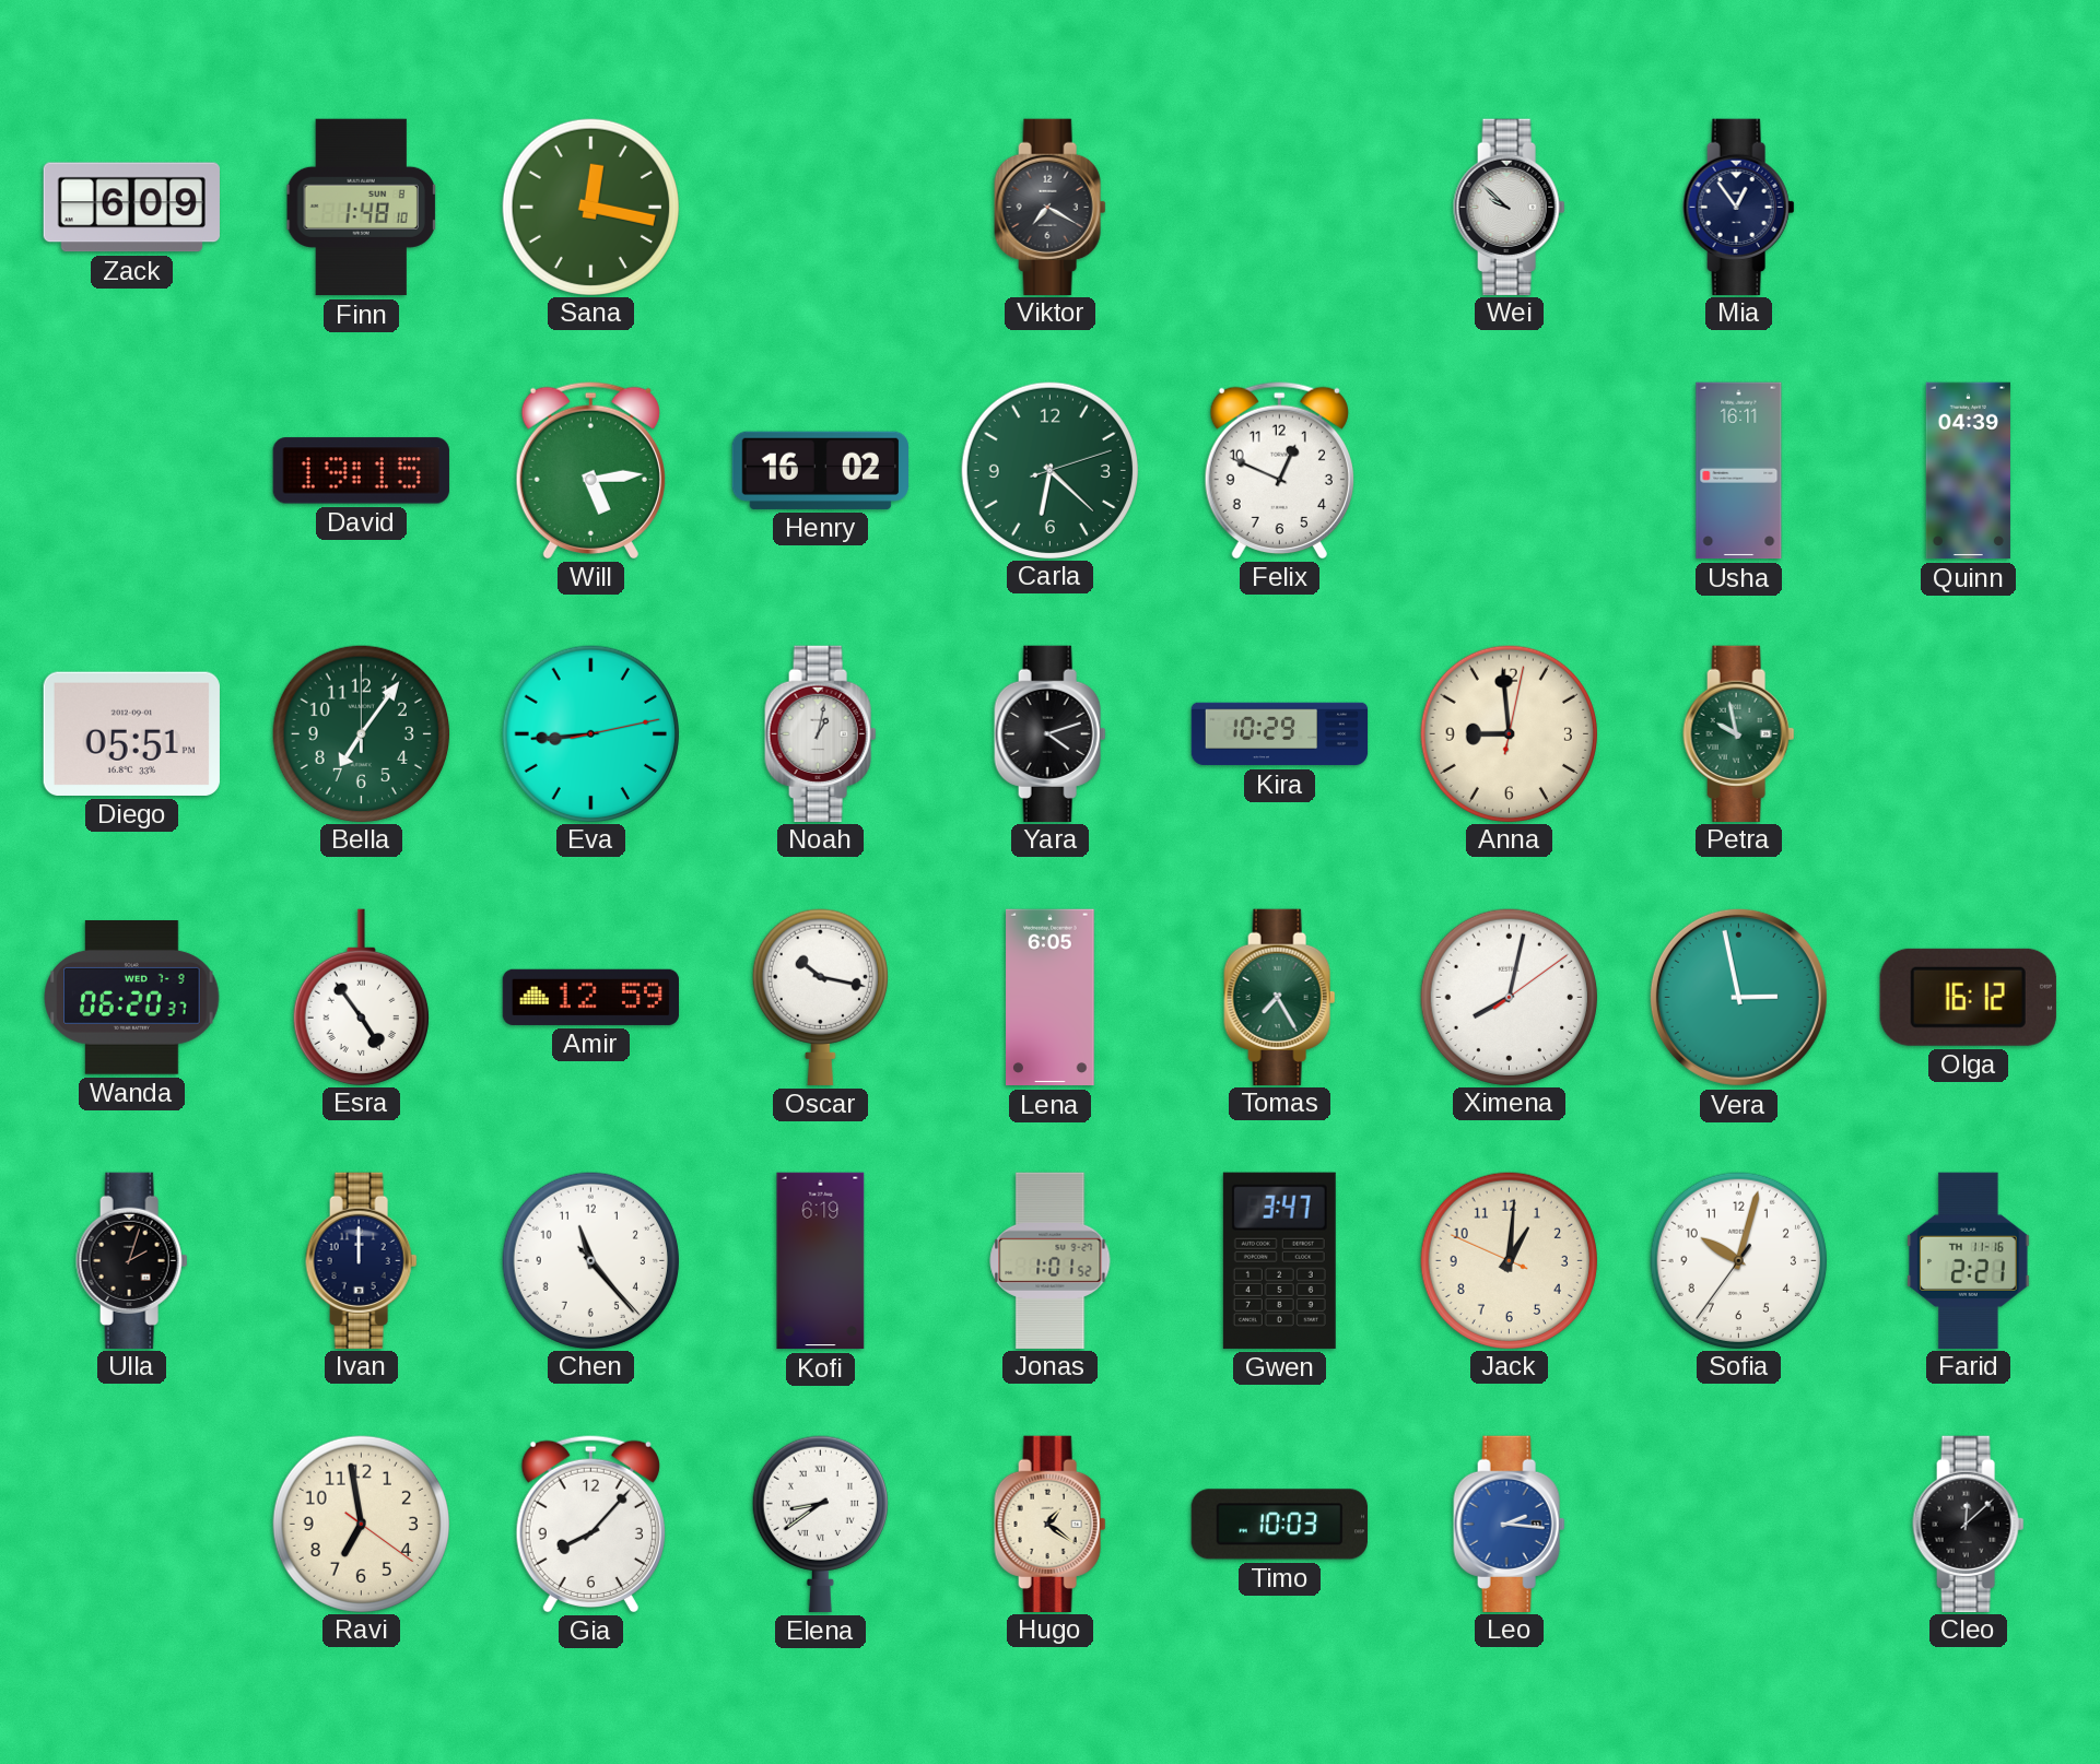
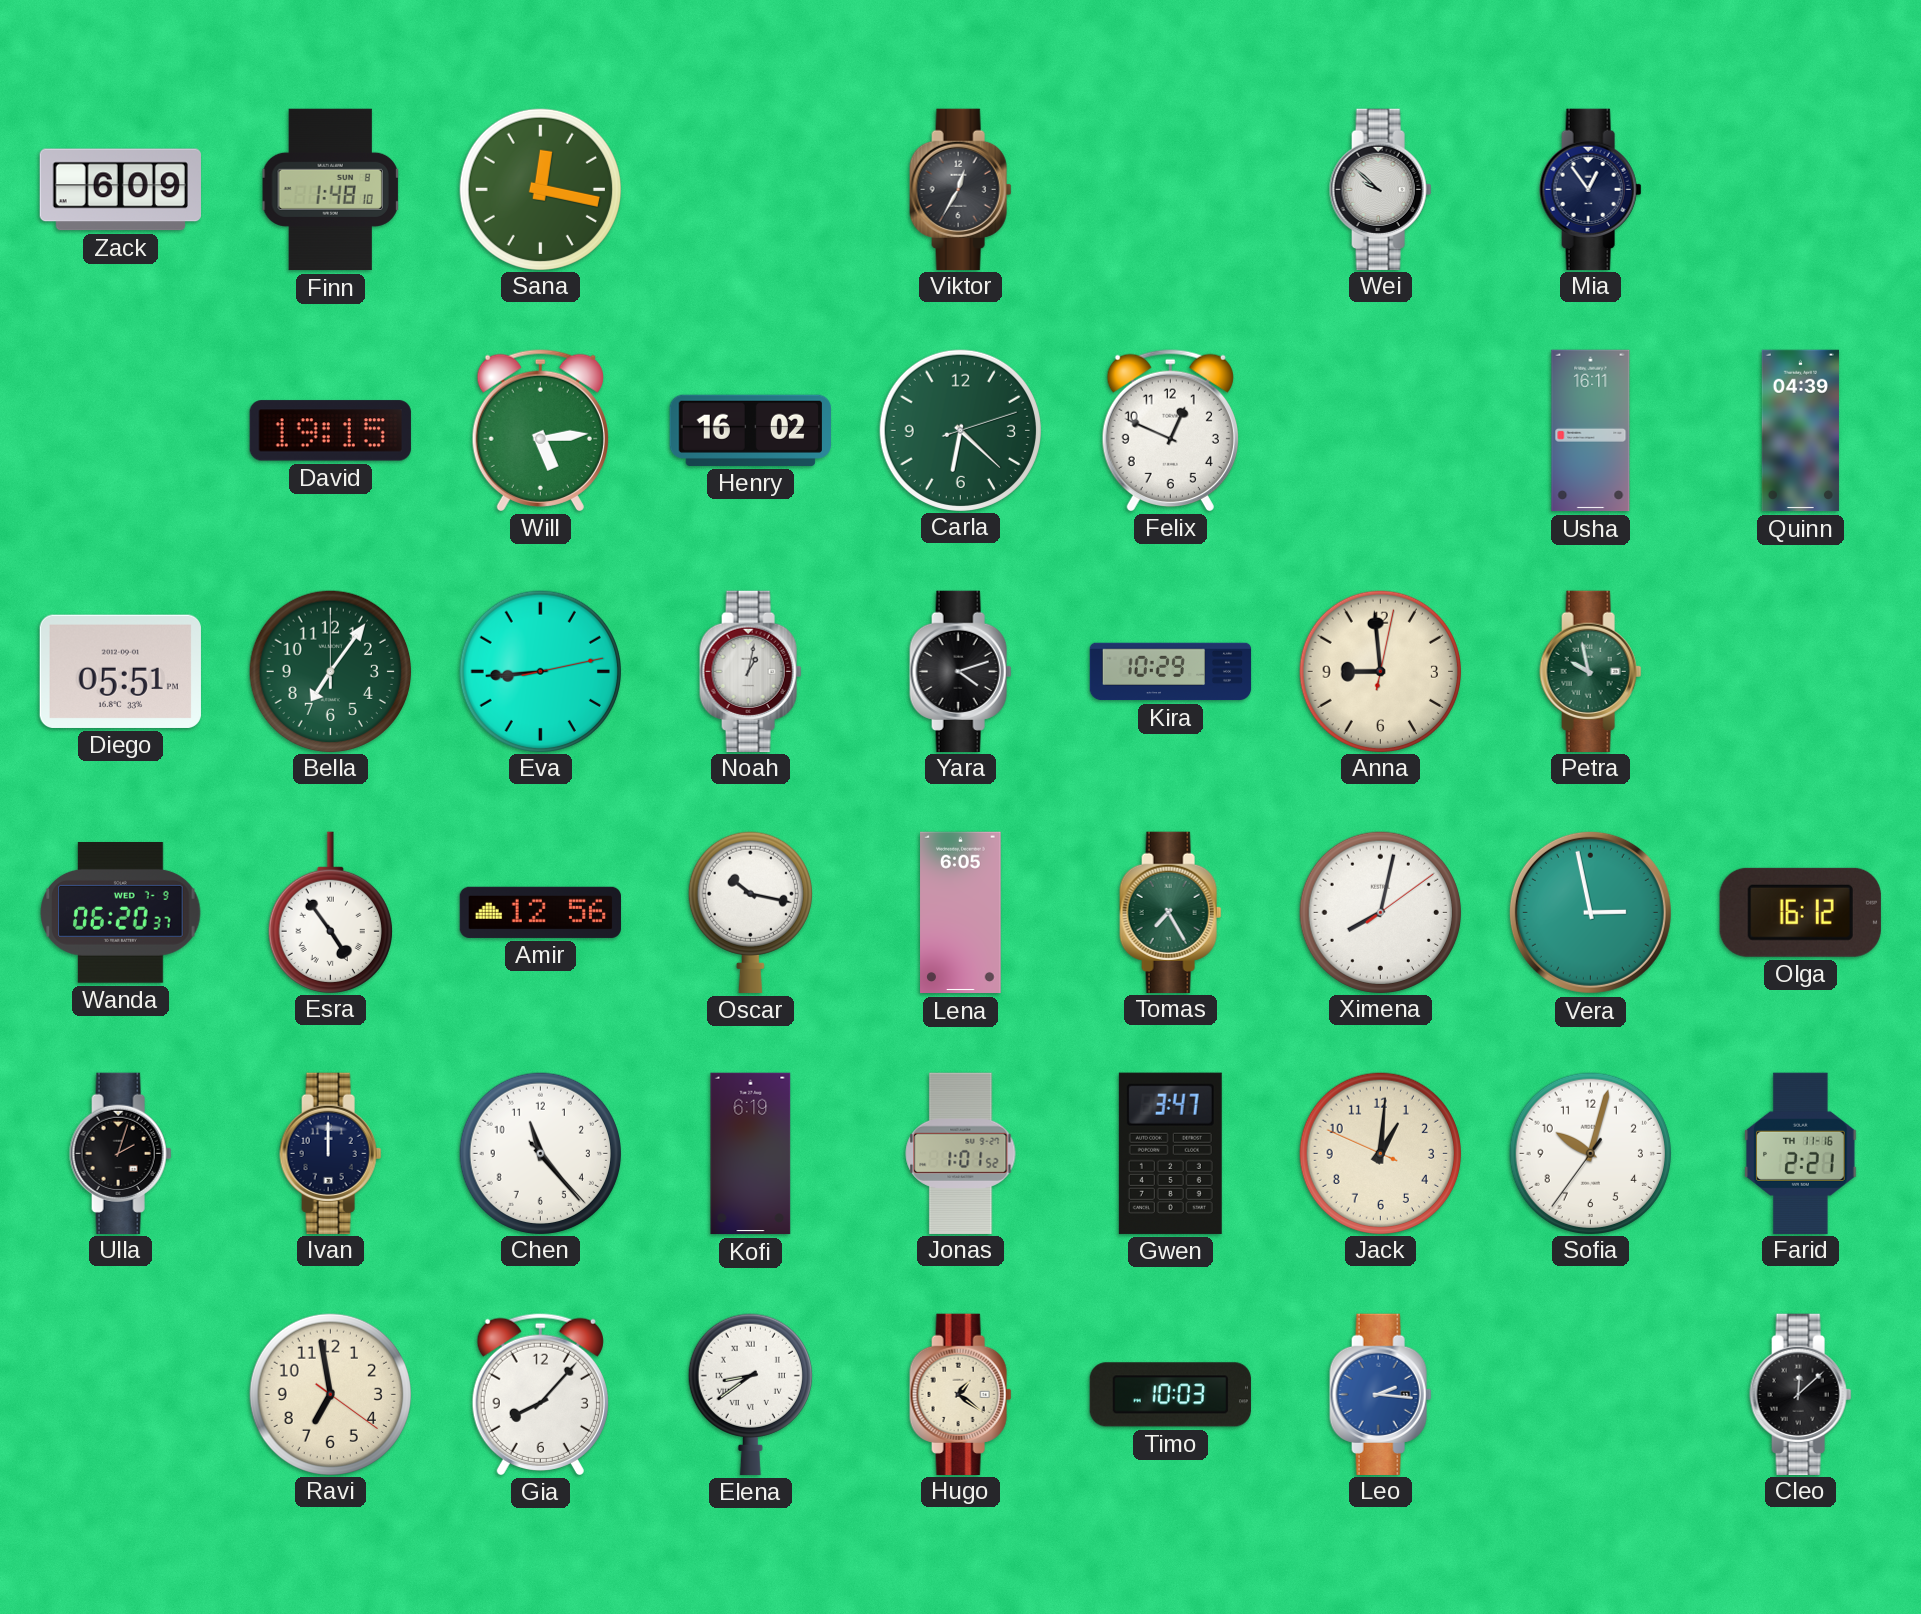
Viktor: 7:20 -> 12:35
Amir: 12:59 -> 12:56
